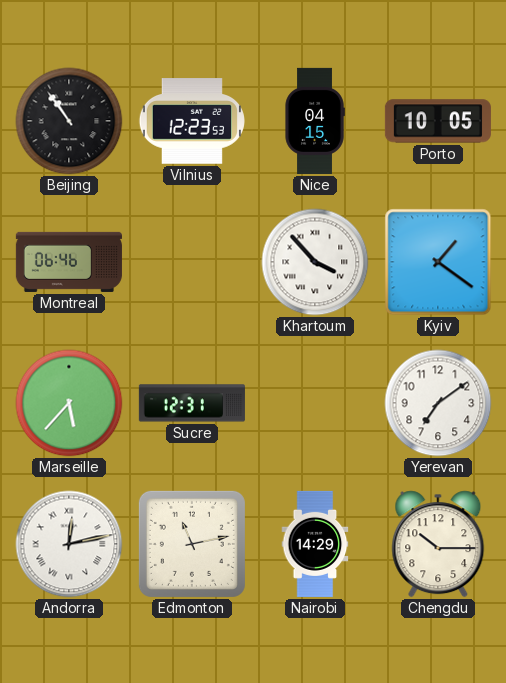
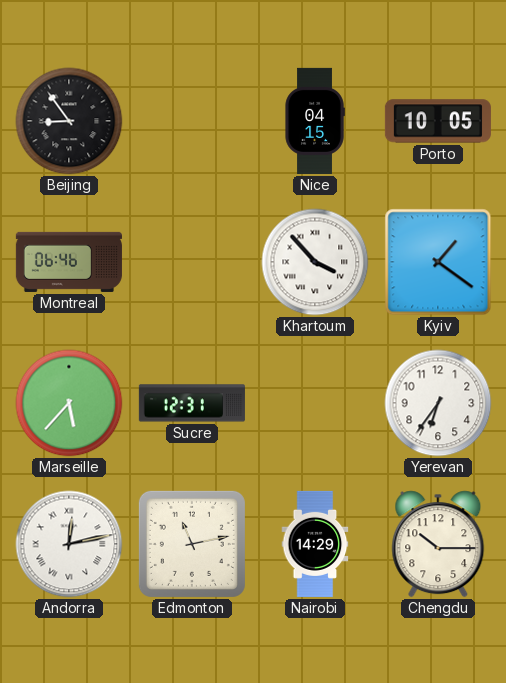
Beijing: 10:54 -> 8:54
Vilnius: 12:23 -> none
Yerevan: 7:09 -> 6:36
